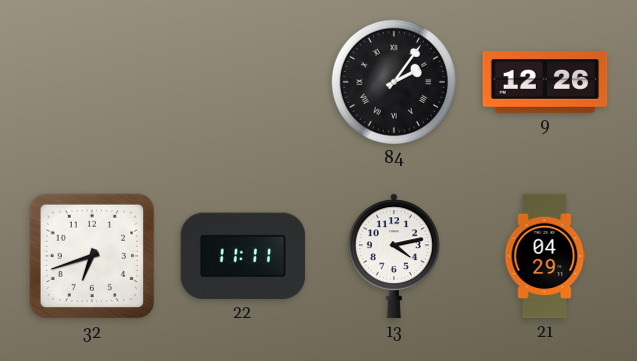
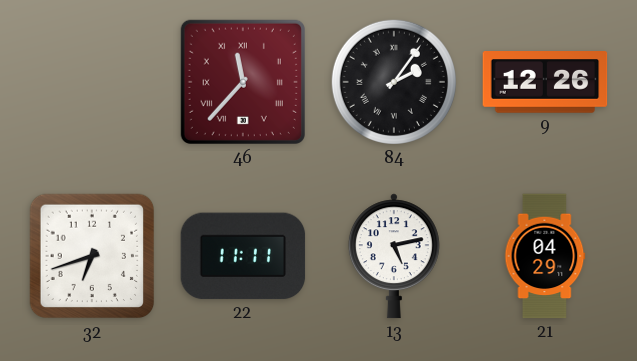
46: none -> 11:37
13: 4:13 -> 5:13
